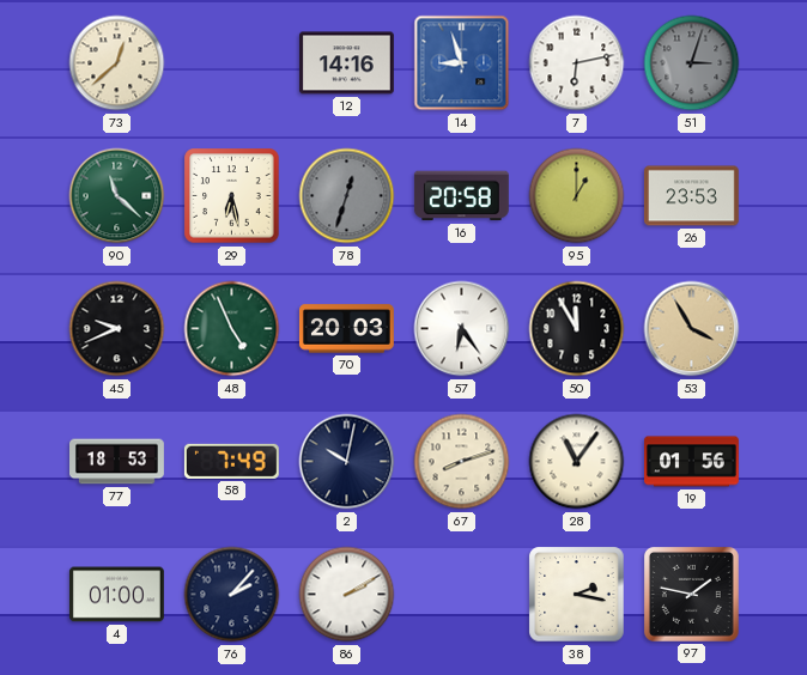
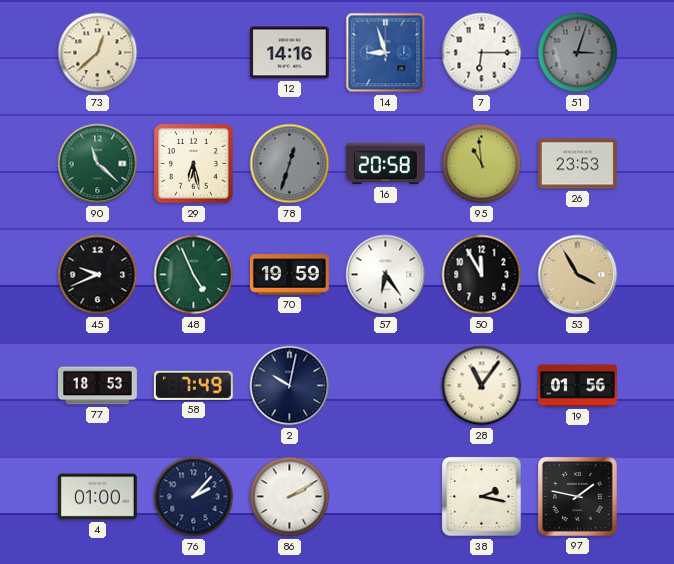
7: 6:13 -> 6:15
95: 1:00 -> 10:59
70: 20:03 -> 19:59
67: 8:12 -> none
